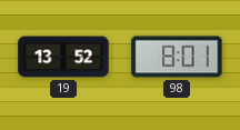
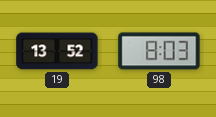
98: 8:01 -> 8:03
